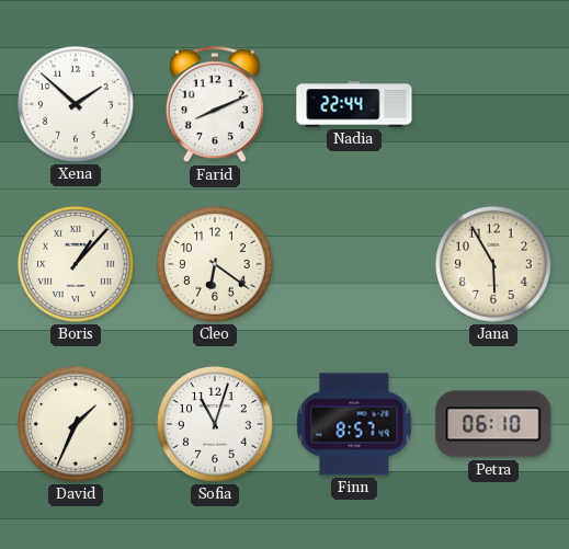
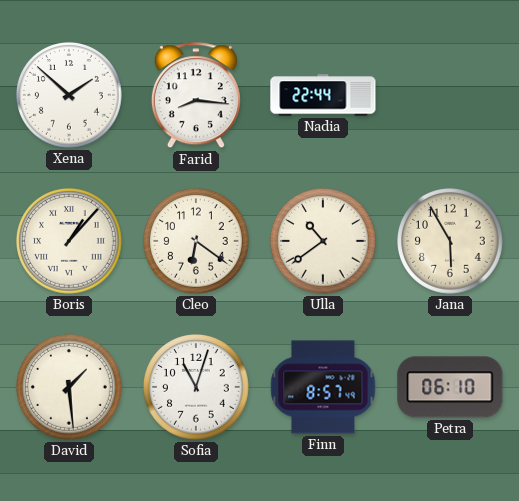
Farid: 8:11 -> 8:16
Ulla: none -> 10:39
David: 1:34 -> 1:29
